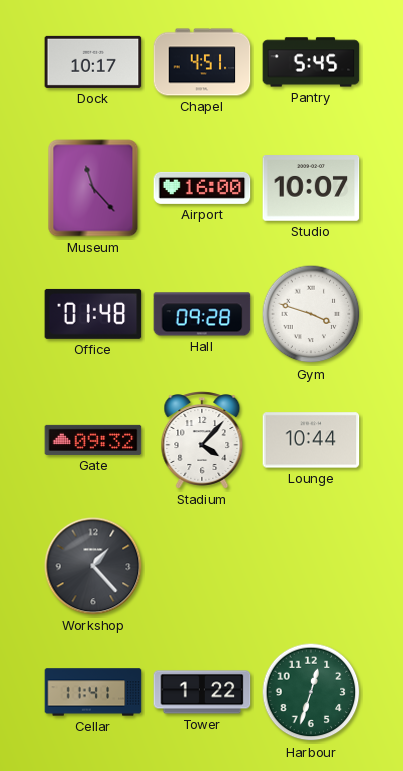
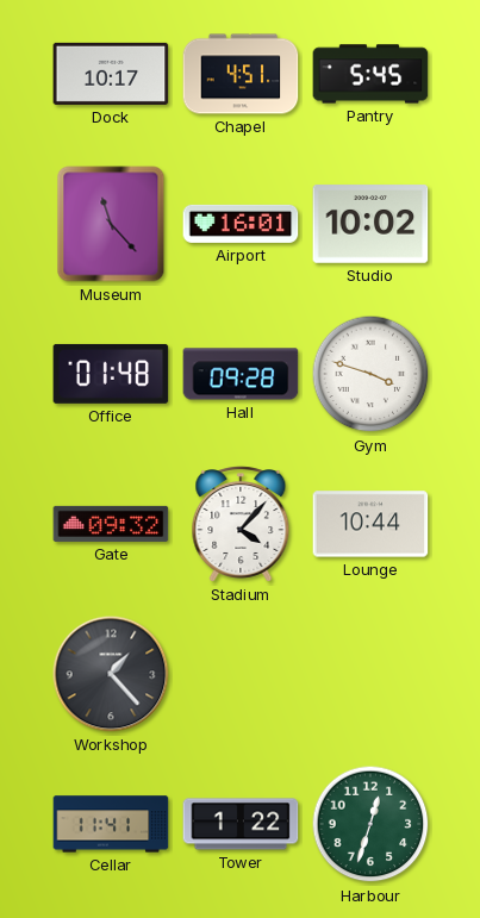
Airport: 16:00 -> 16:01
Studio: 10:07 -> 10:02
